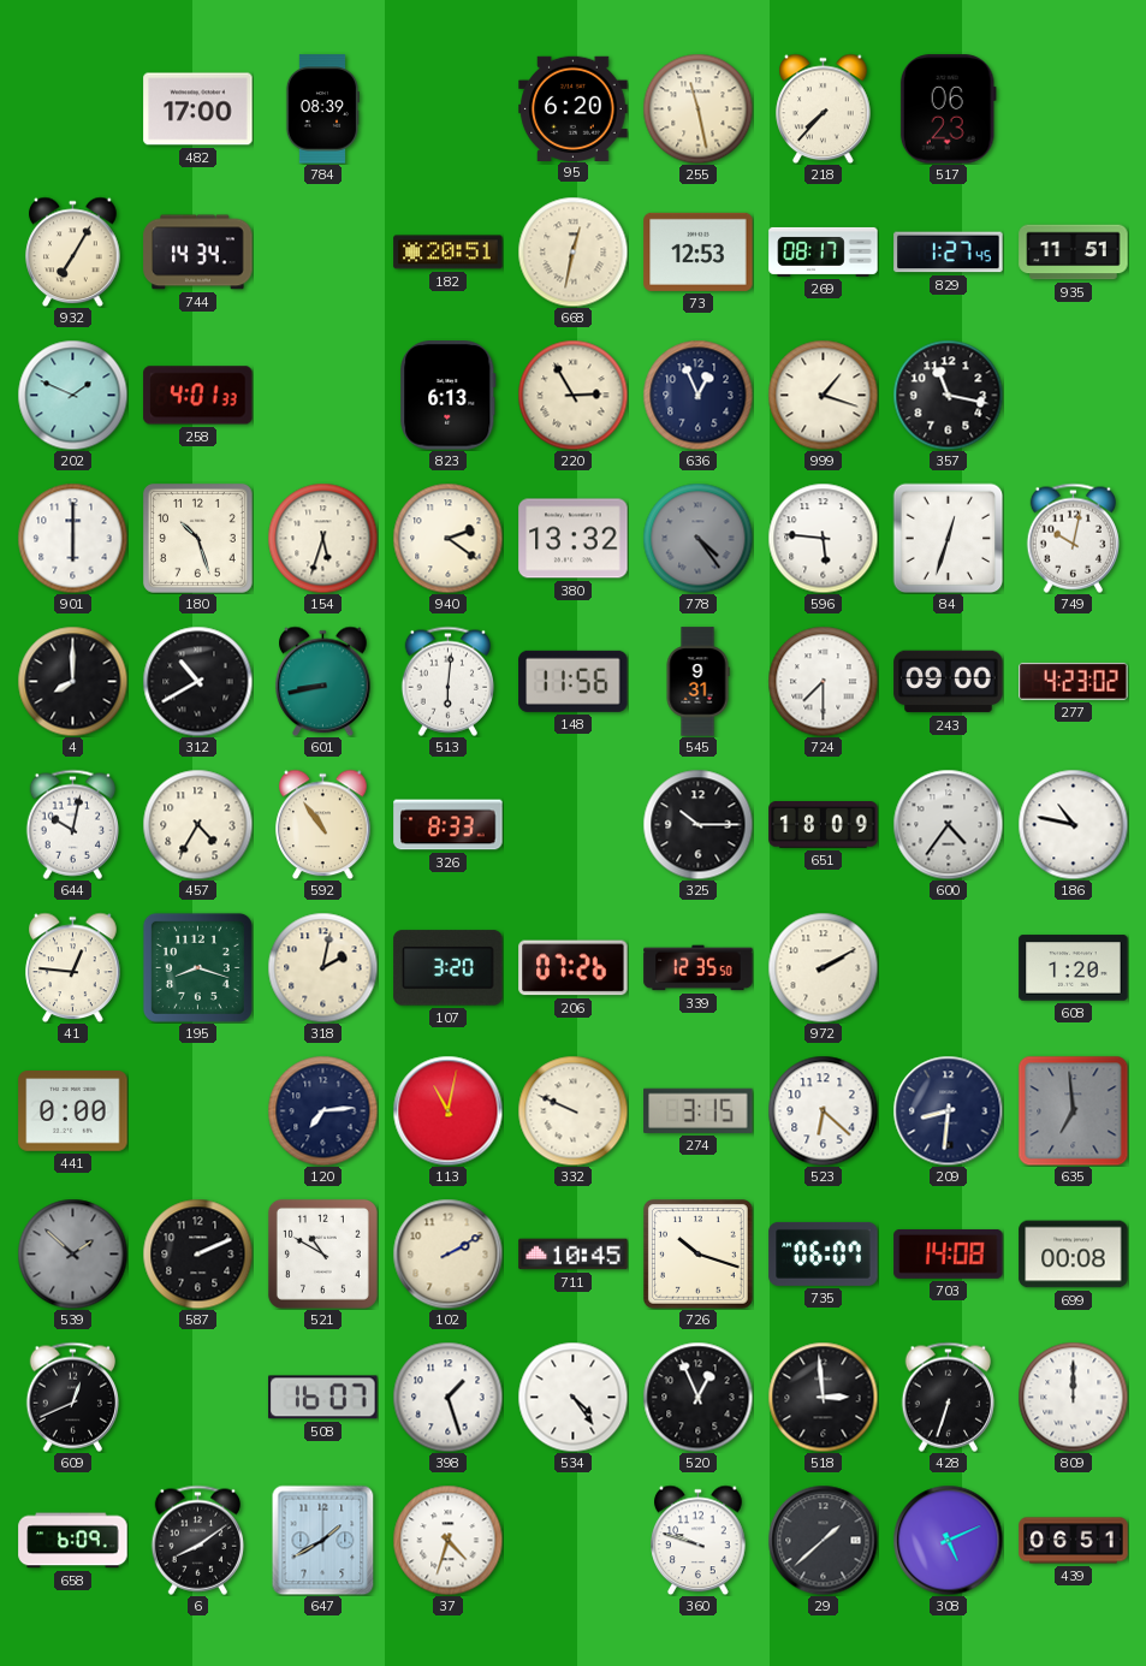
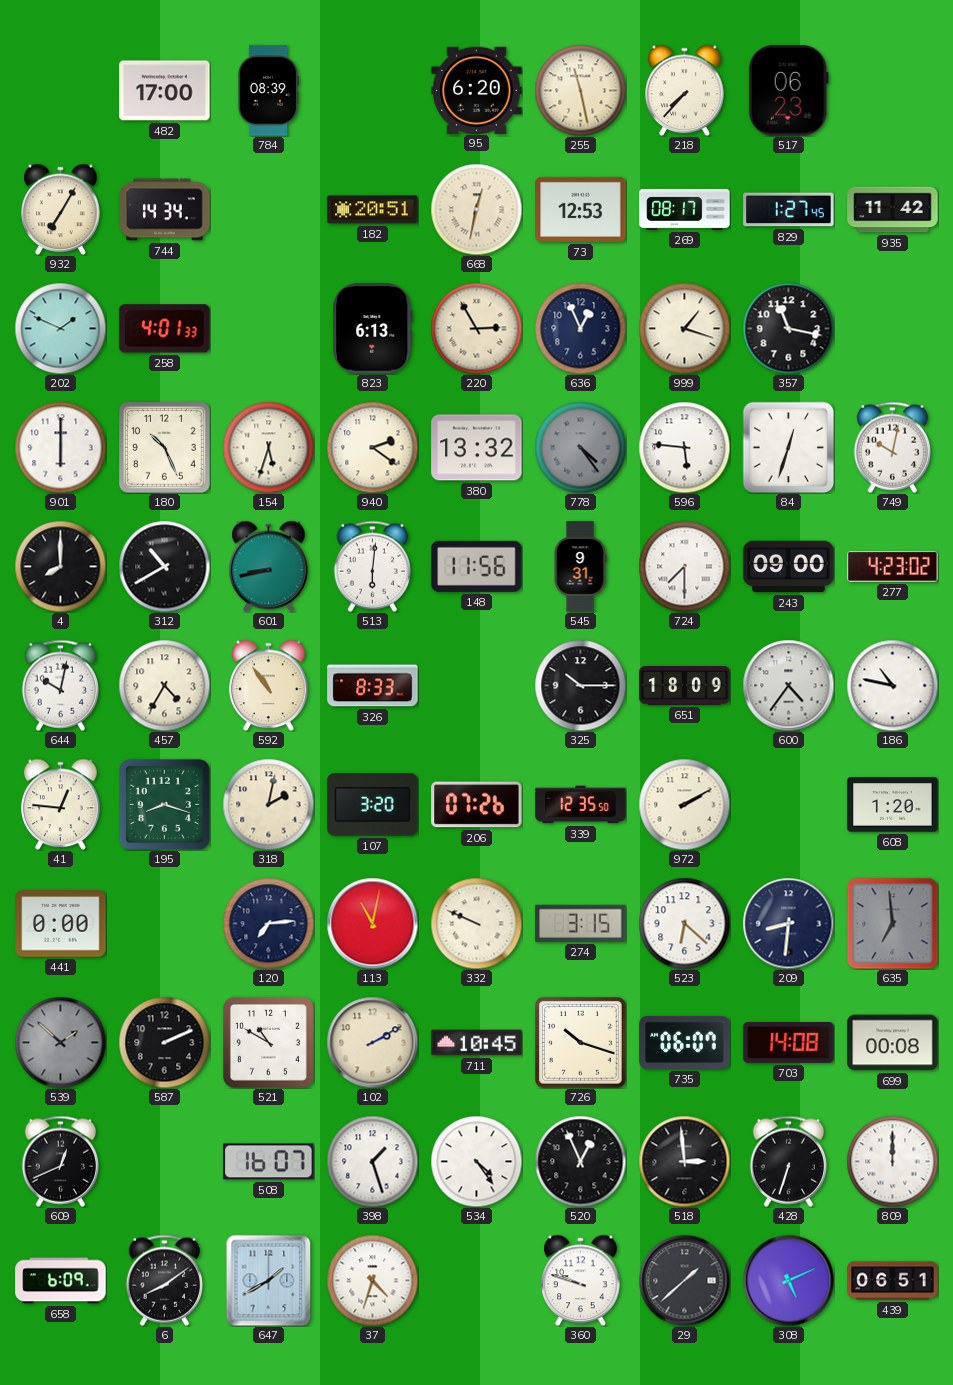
935: 11:51 -> 11:42
180: 10:27 -> 10:26
